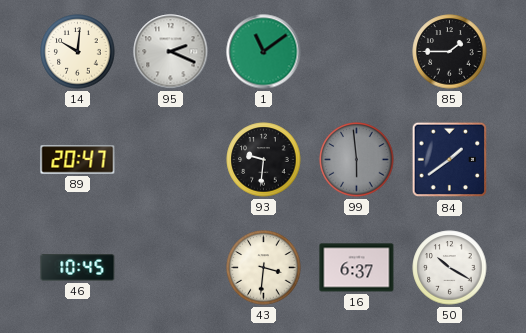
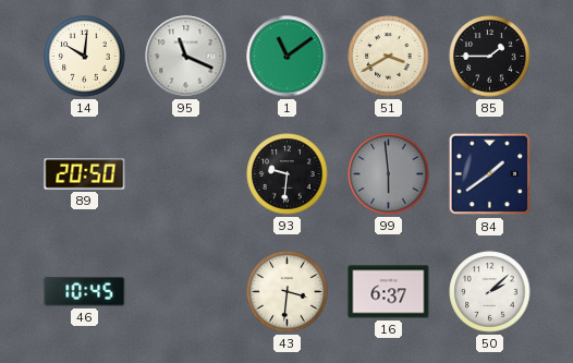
95: 2:19 -> 11:19
51: none -> 3:40
89: 20:47 -> 20:50
50: 10:20 -> 2:08
